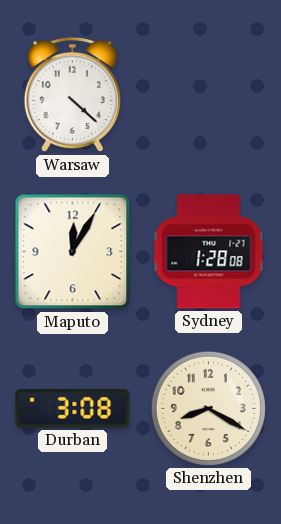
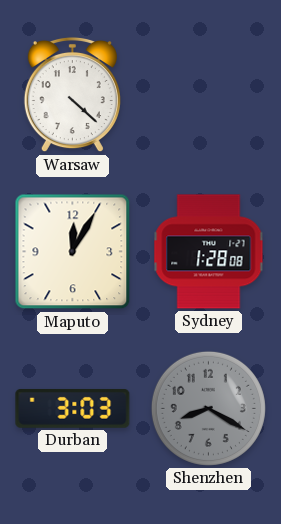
Durban: 3:08 -> 3:03
Shenzhen dial: cream -> grey
